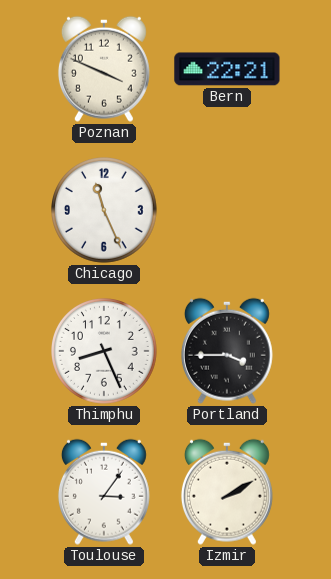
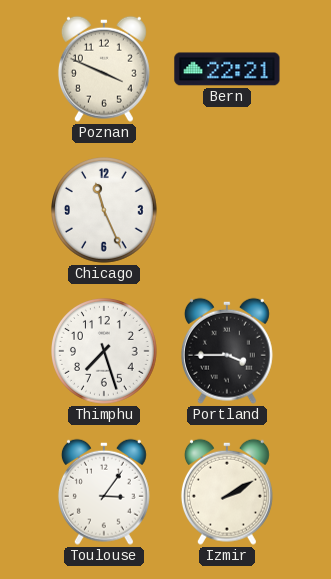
Thimphu: 8:26 -> 7:27
